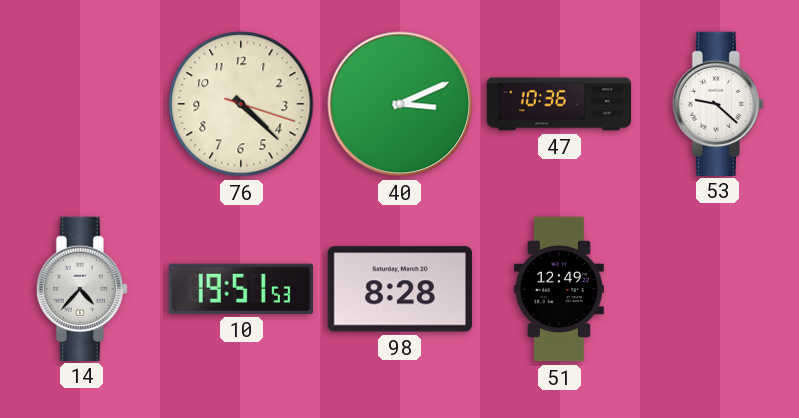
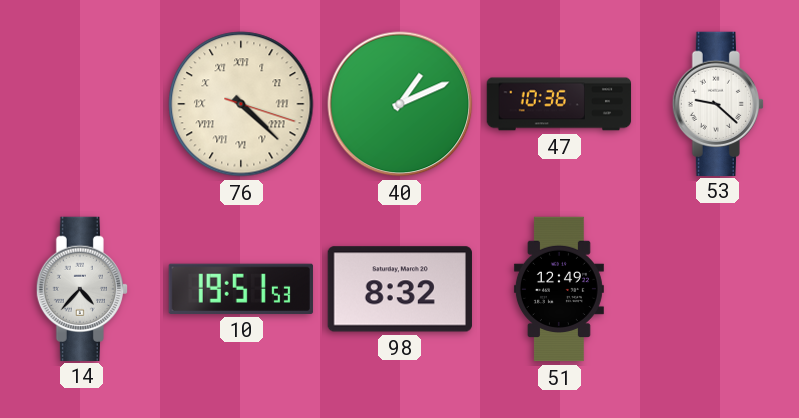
76 numerals: Arabic -> Roman
40: 3:11 -> 1:11
98: 8:28 -> 8:32
